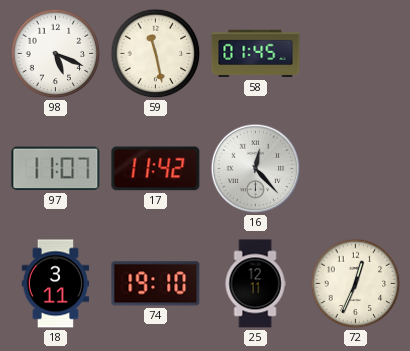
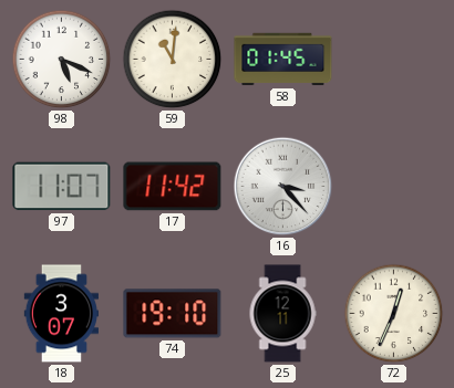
59: 11:28 -> 11:01
16: 12:23 -> 3:23
18: 3:11 -> 3:07
